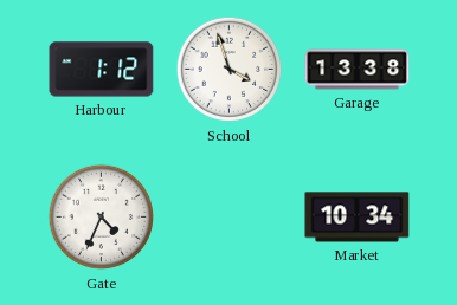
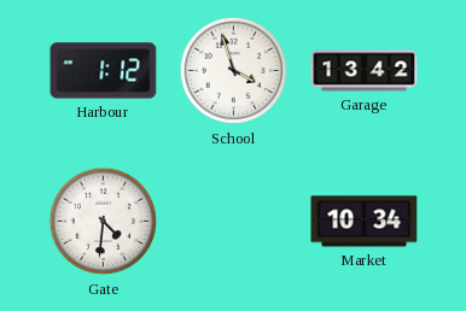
Garage: 13:38 -> 13:42
Gate: 4:34 -> 4:31
